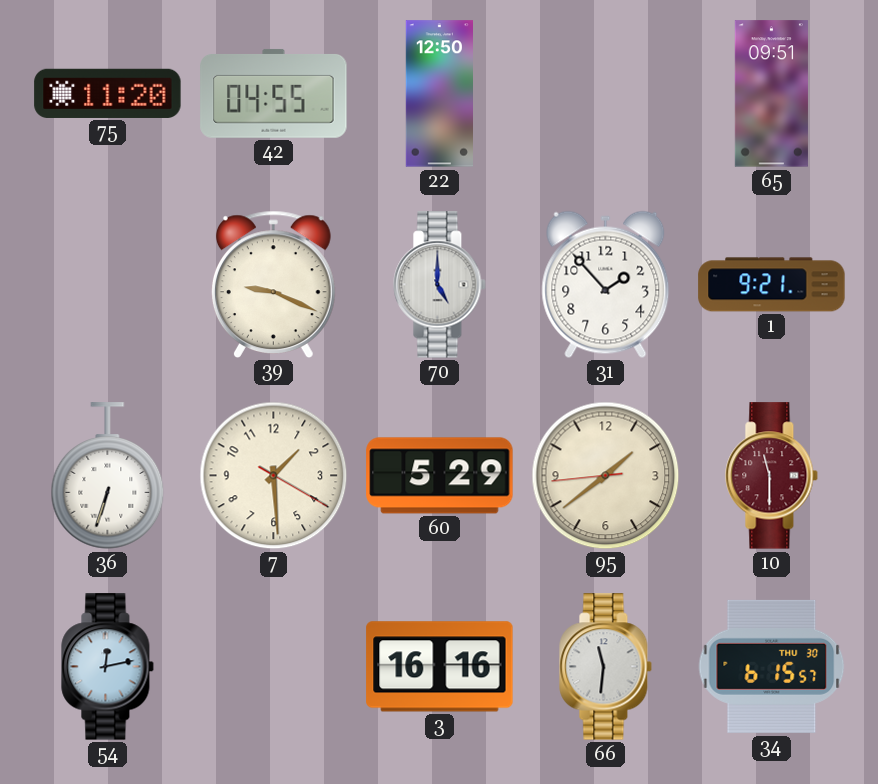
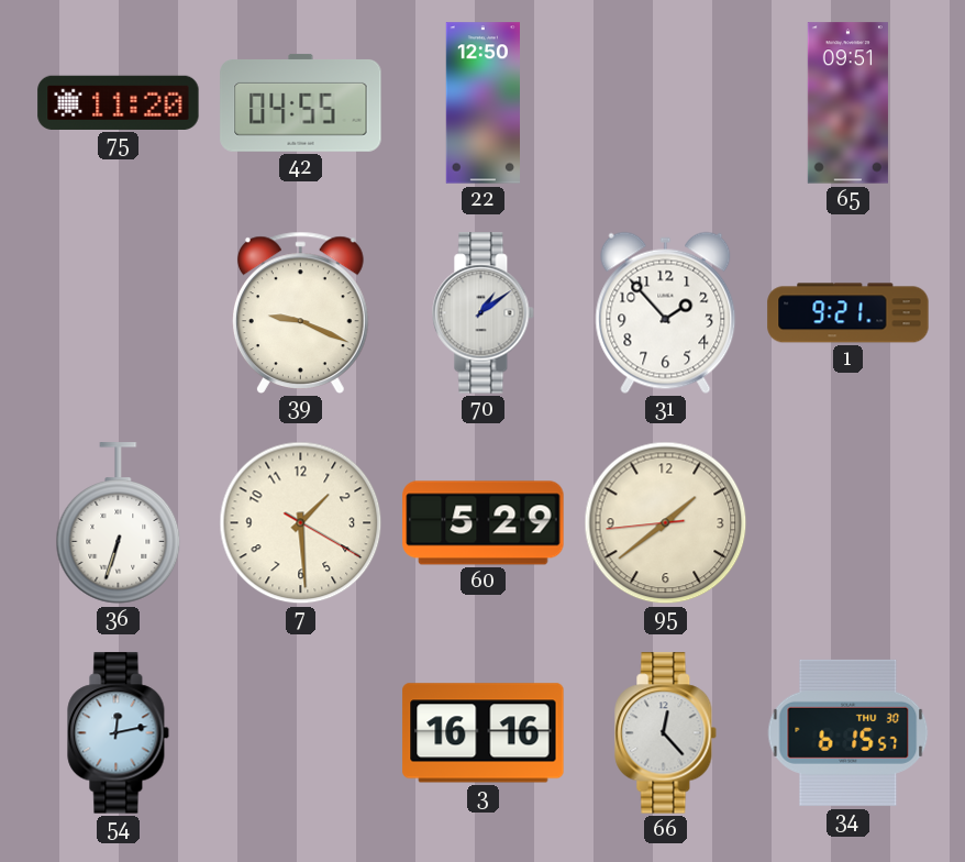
70: 5:00 -> 1:09
10: 11:30 -> none
66: 11:31 -> 12:23
